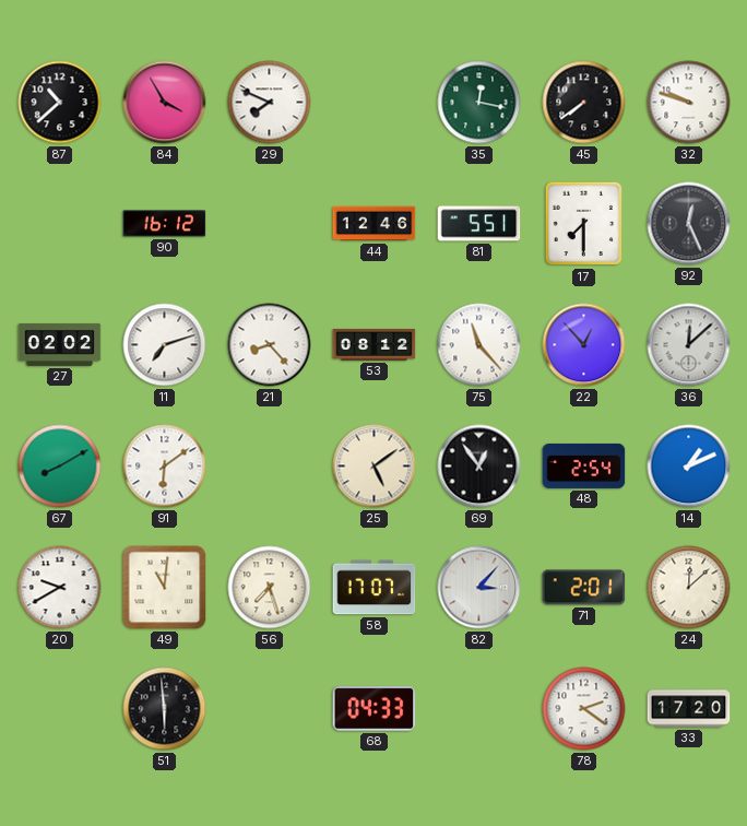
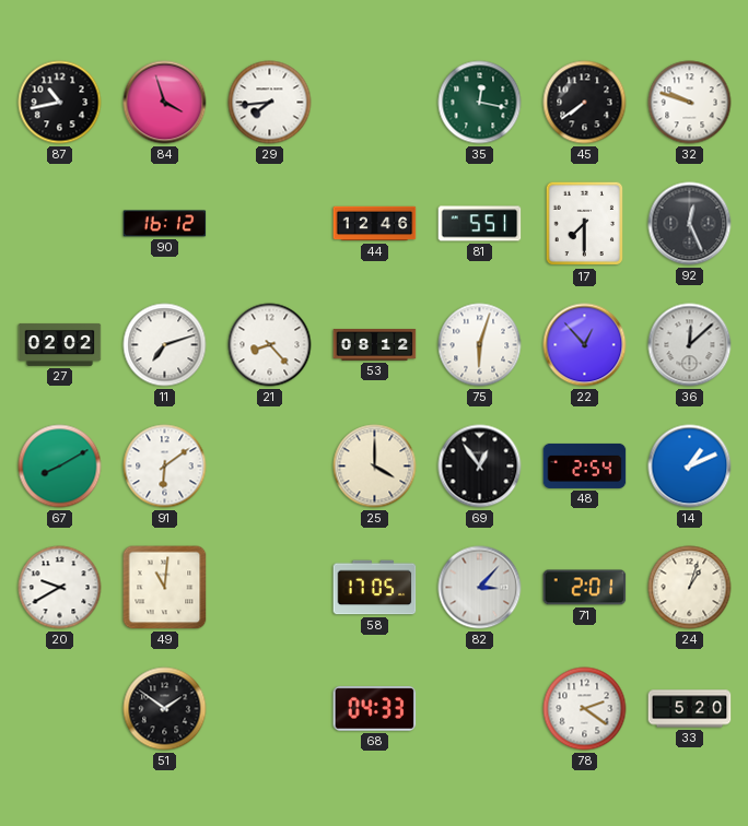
87: 10:38 -> 10:43
84: 3:55 -> 3:57
29: 7:49 -> 7:44
75: 11:23 -> 6:03
25: 5:09 -> 4:00
56: 7:27 -> none
58: 17:07 -> 17:05
24: 12:08 -> 1:03
51: 5:59 -> 1:51
33: 17:20 -> 5:20
